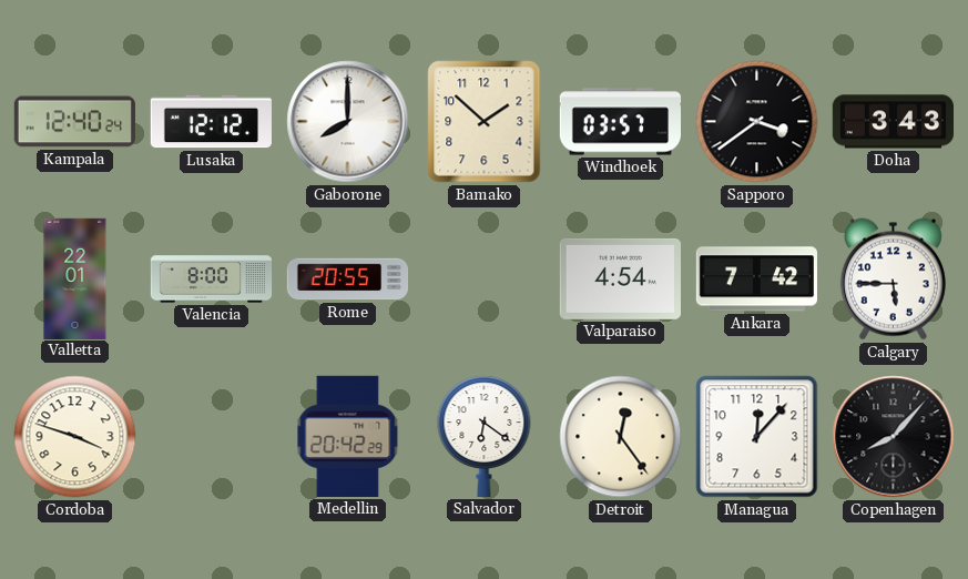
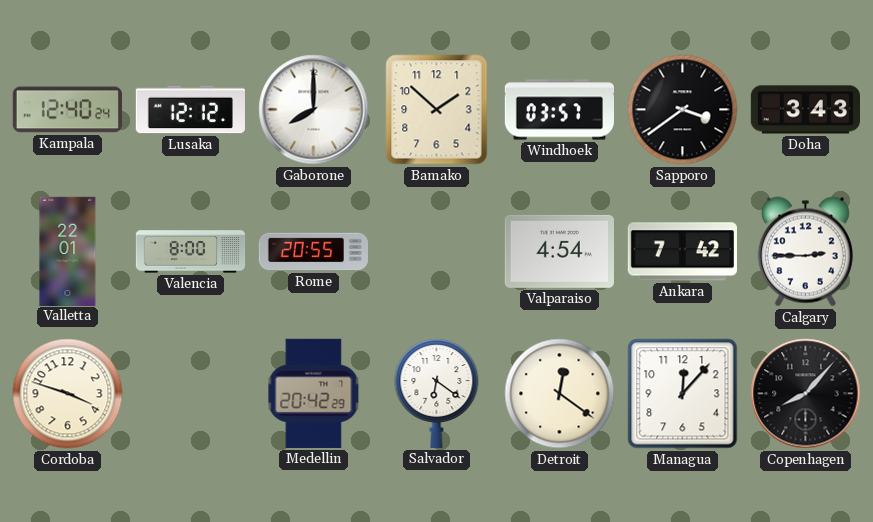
Calgary: 5:45 -> 2:45
Detroit: 12:24 -> 12:21
